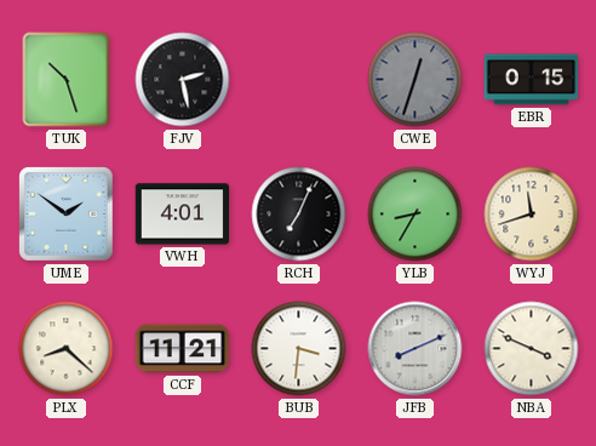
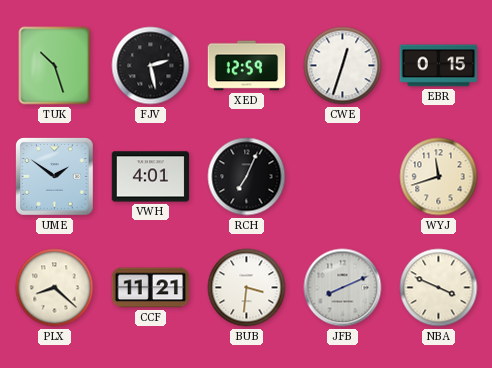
XED: none -> 12:59
CWE dial: grey -> white
YLB: 8:35 -> none
